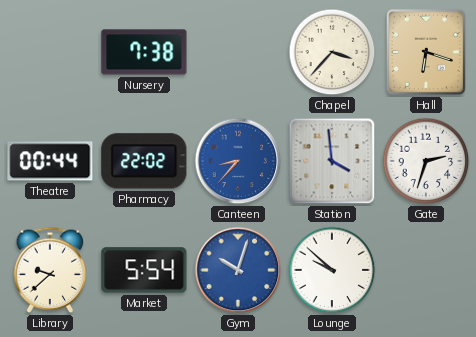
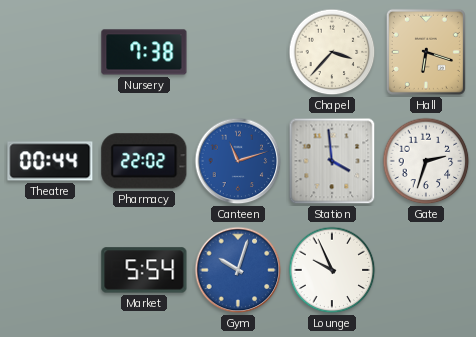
Canteen: 8:37 -> 11:12
Library: 9:38 -> none
Lounge: 9:52 -> 9:56
